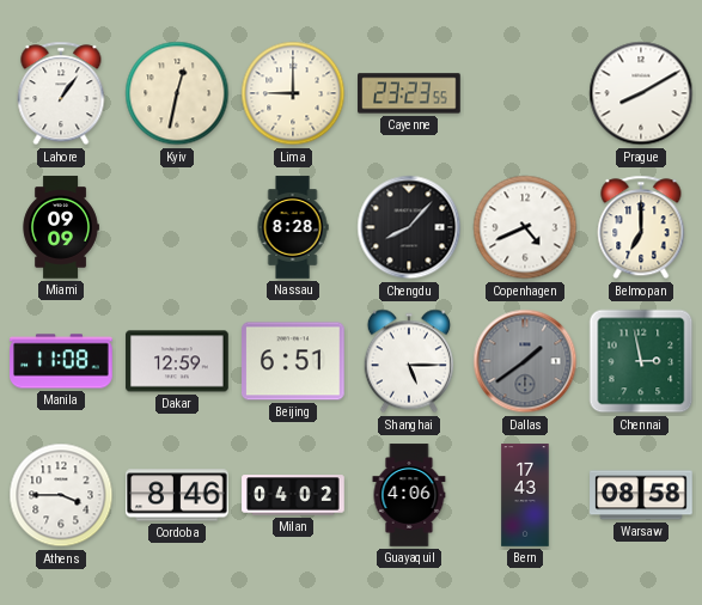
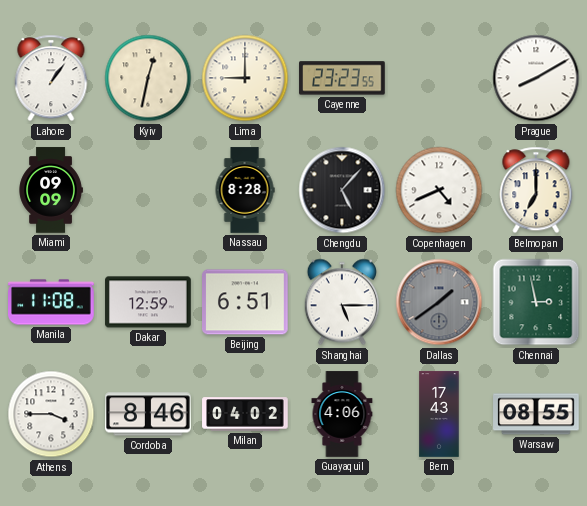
Chengdu: 8:07 -> 5:07
Warsaw: 08:58 -> 08:55
